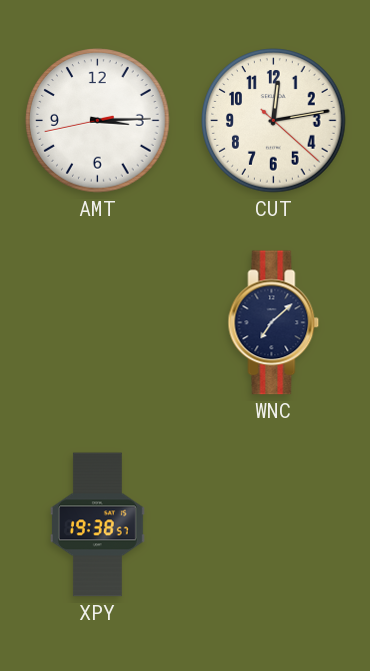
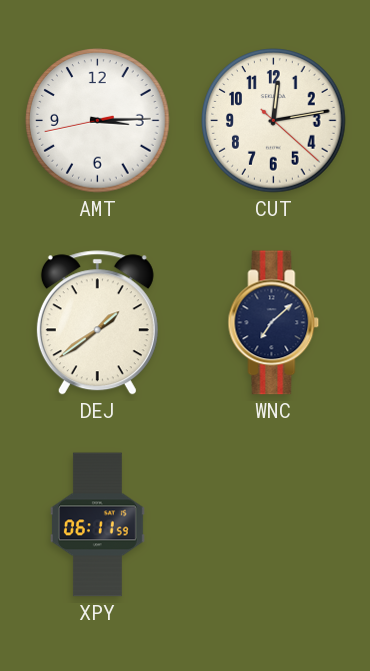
DEJ: none -> 1:39
XPY: 19:38 -> 06:11
